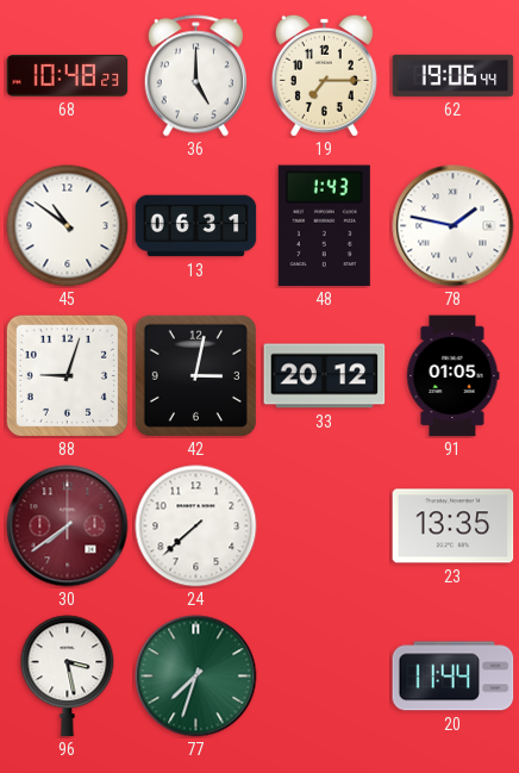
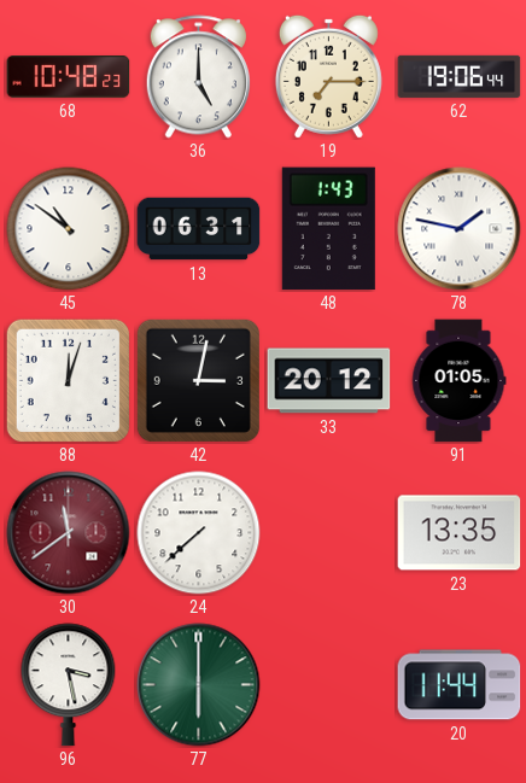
88: 9:03 -> 12:03
30: 7:39 -> 11:39
77: 7:33 -> 6:00
